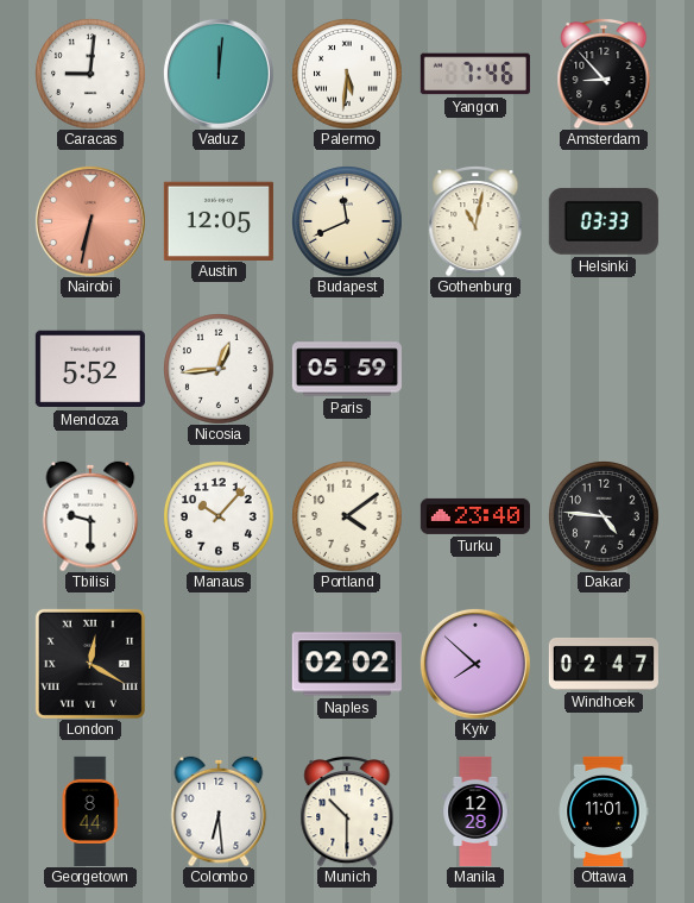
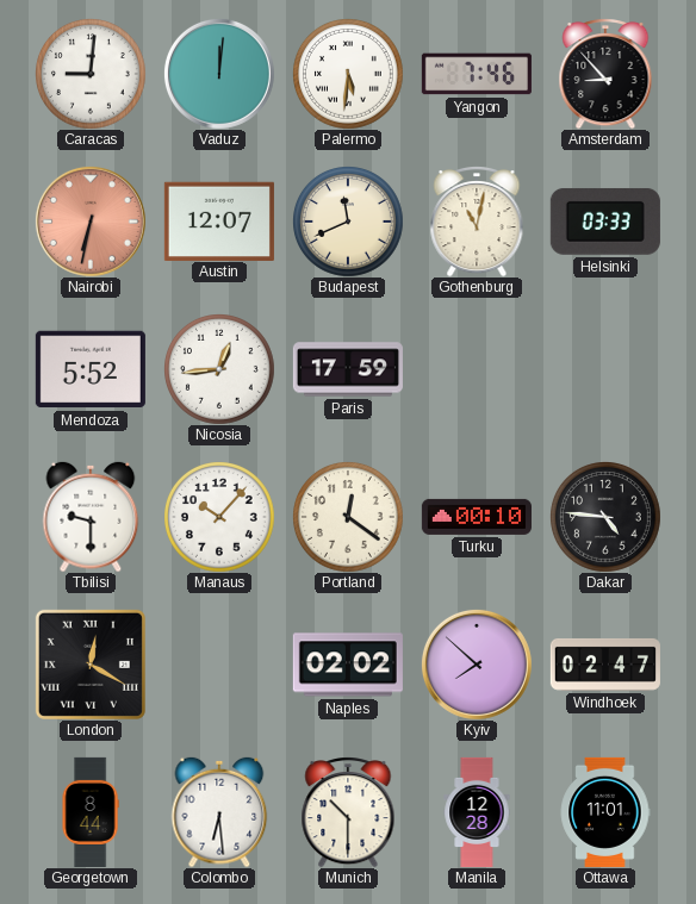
Austin: 12:05 -> 12:07
Paris: 05:59 -> 17:59
Portland: 4:09 -> 12:21
Turku: 23:40 -> 00:10
